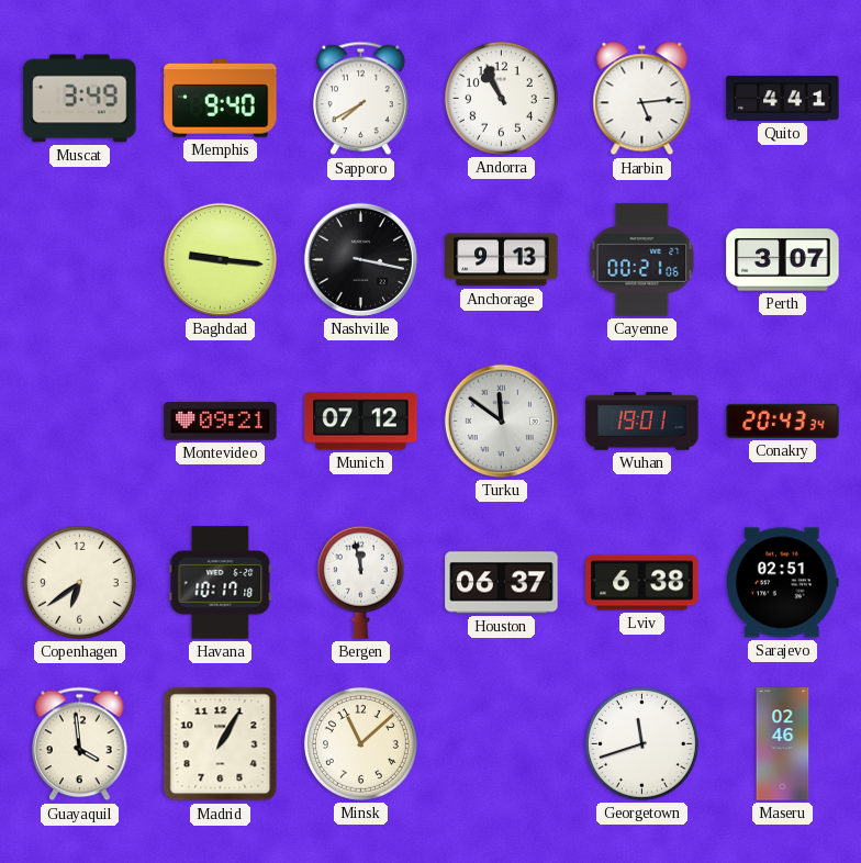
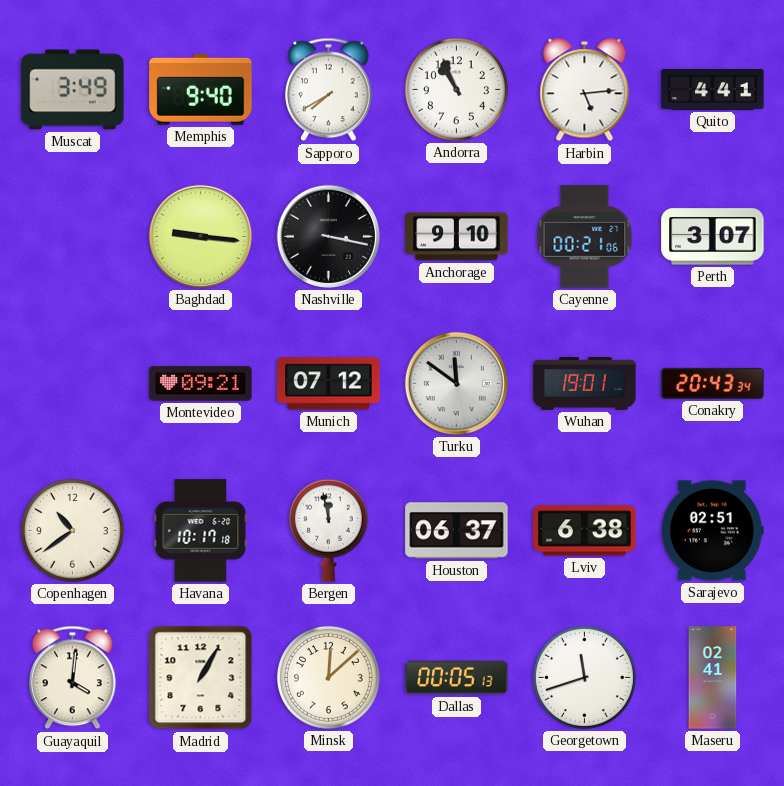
Anchorage: 9:13 -> 9:10
Copenhagen: 6:39 -> 10:39
Guayaquil: 3:59 -> 4:01
Minsk: 11:08 -> 12:08
Dallas: none -> 00:05
Maseru: 02:46 -> 02:41
